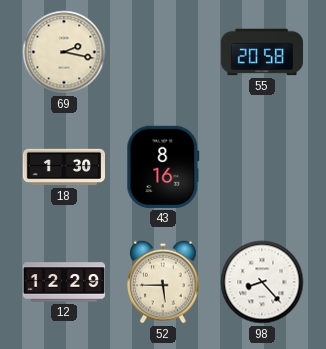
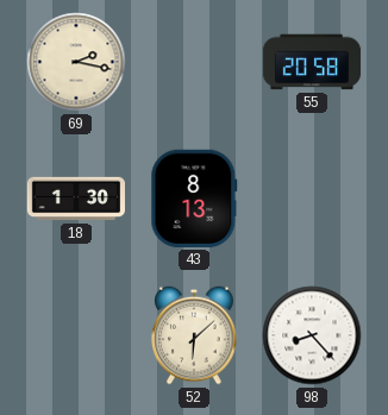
43: 8:16 -> 8:13
12: 12:29 -> none
52: 5:45 -> 6:08
